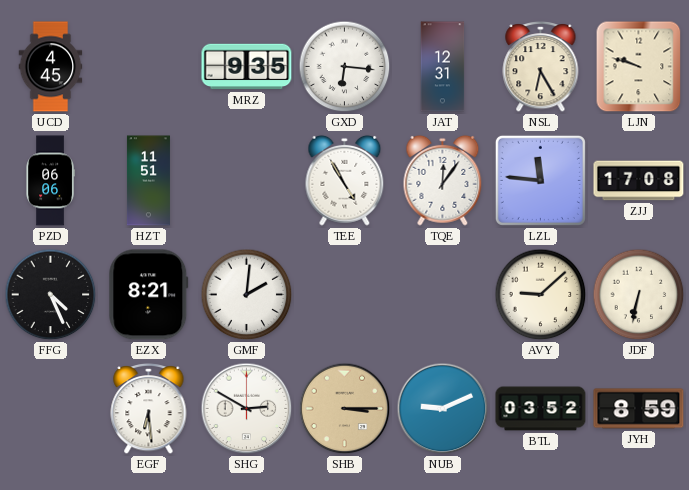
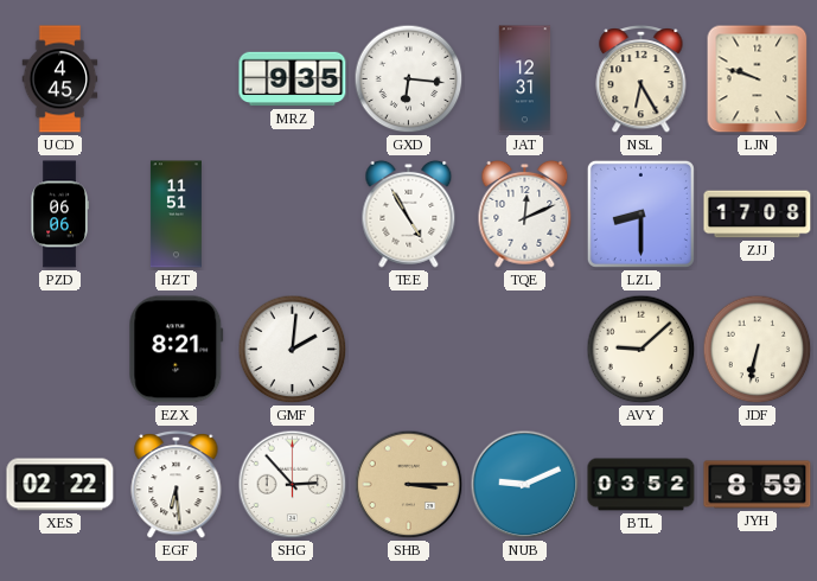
TQE: 12:06 -> 12:11
LZL: 11:46 -> 8:30
FFG: 4:26 -> none
XES: none -> 02:22
SHG: 2:50 -> 2:53
